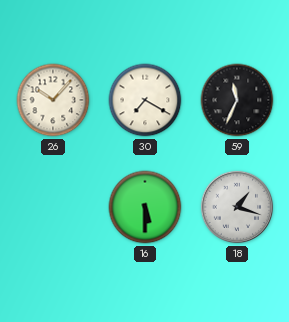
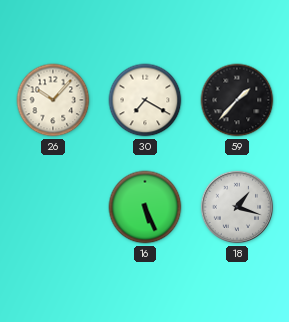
59: 11:34 -> 1:37
16: 5:30 -> 5:26
